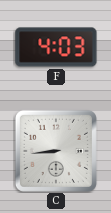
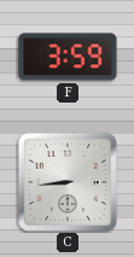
F: 4:03 -> 3:59
